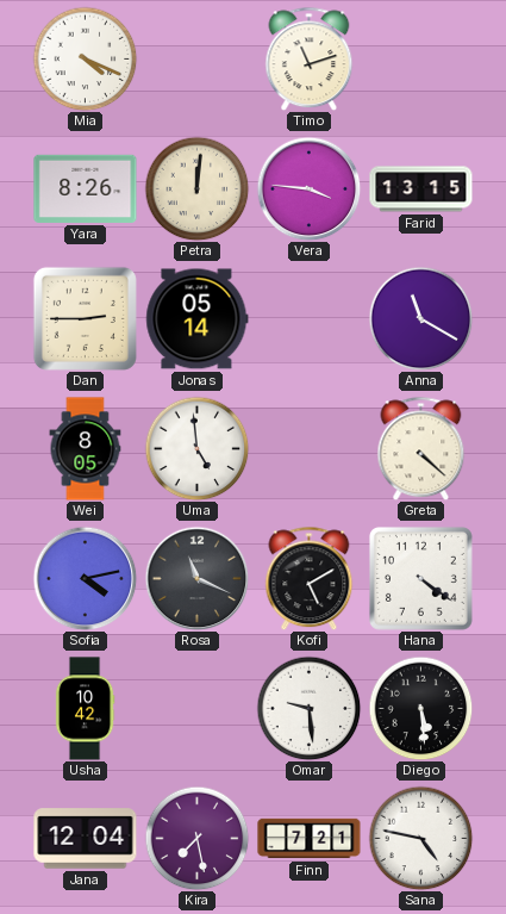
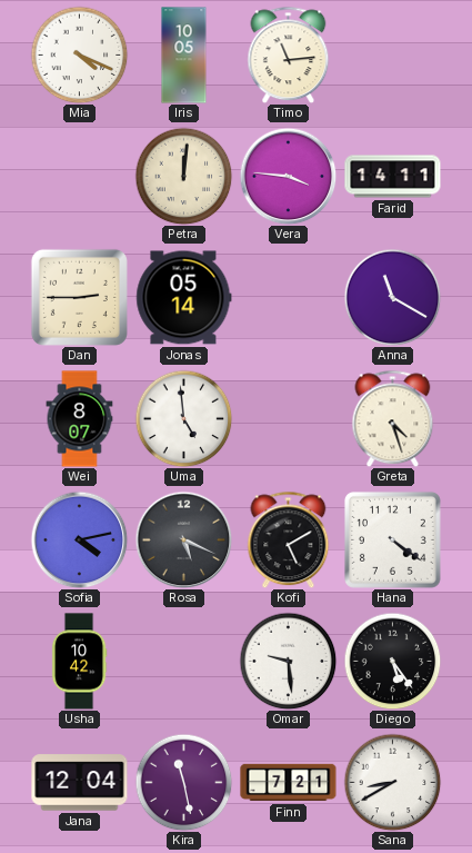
Iris: none -> 10:05
Timo: 11:12 -> 11:14
Yara: 8:26 -> none
Farid: 13:15 -> 14:11
Wei: 8:05 -> 8:07
Greta: 4:22 -> 4:27
Rosa: 11:19 -> 5:19
Diego: 5:29 -> 5:24
Kira: 7:28 -> 11:28
Sana: 4:47 -> 8:40
